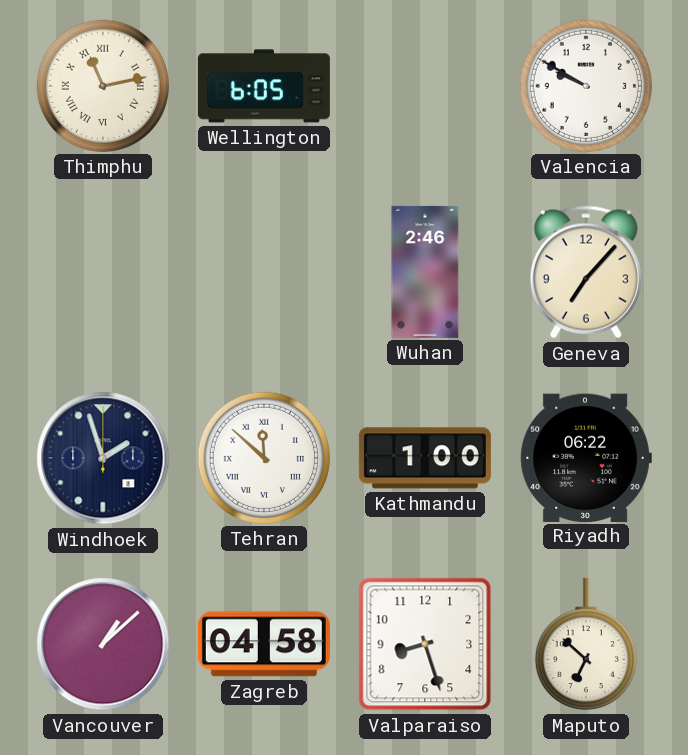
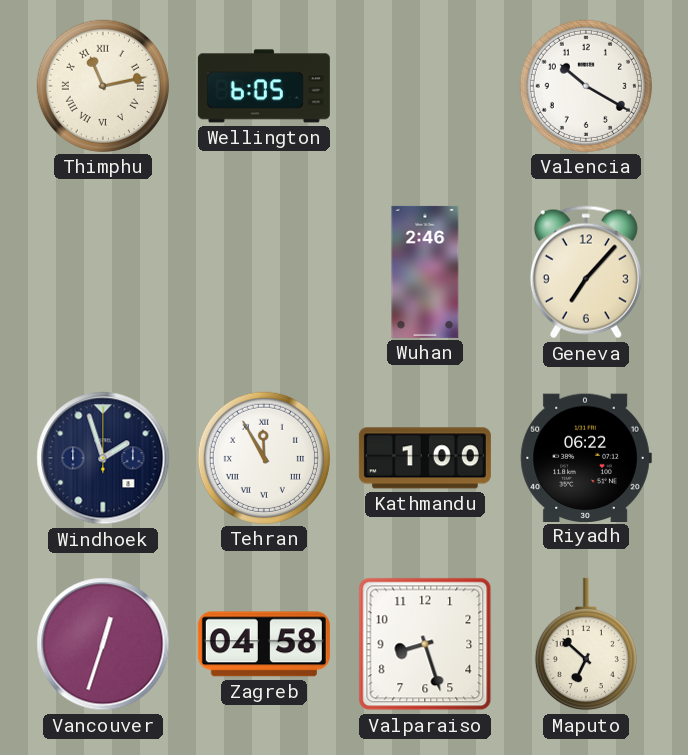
Valencia: 9:50 -> 10:20
Tehran: 11:52 -> 11:55
Vancouver: 1:08 -> 12:33
